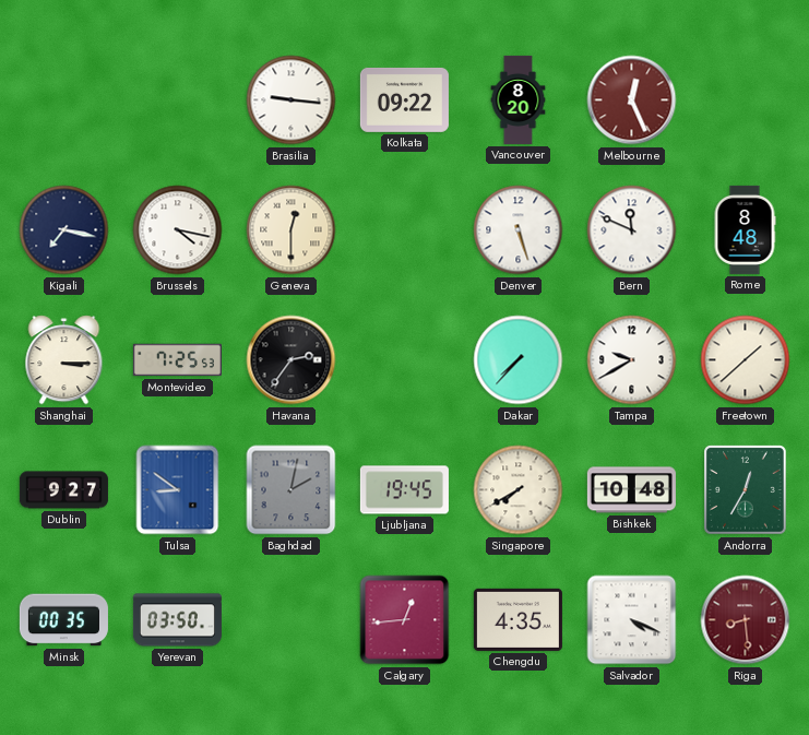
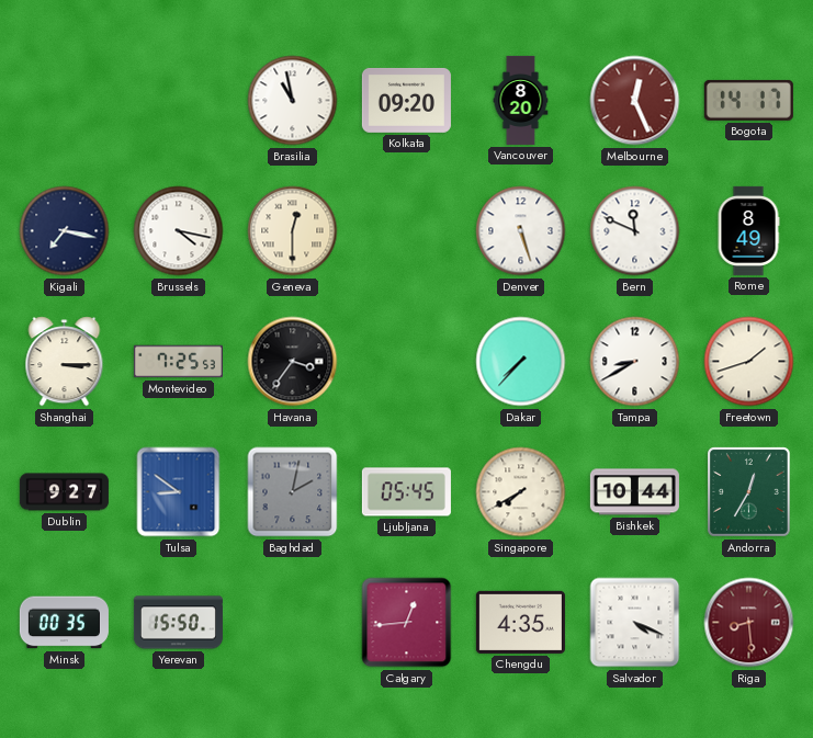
Brasilia: 9:16 -> 10:58
Kolkata: 09:22 -> 09:20
Bogota: none -> 14:17
Rome: 8:48 -> 8:49
Havana: 2:36 -> 3:36
Tampa: 9:40 -> 8:40
Freetown: 1:38 -> 1:42
Ljubljana: 19:45 -> 05:45
Bishkek: 10:48 -> 10:44
Yerevan: 03:50 -> 15:50
